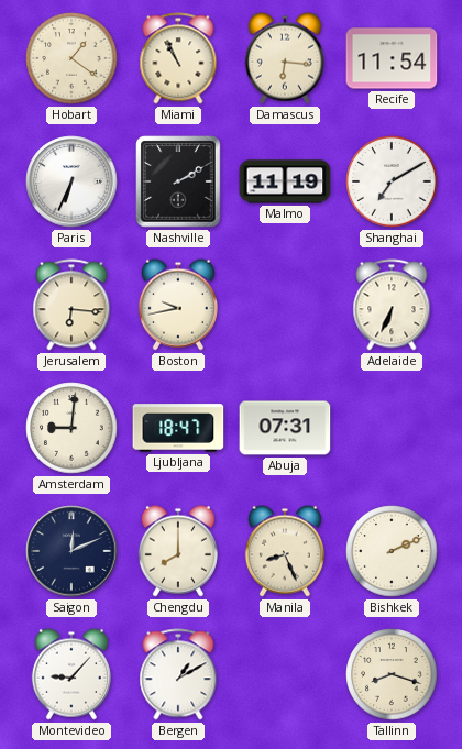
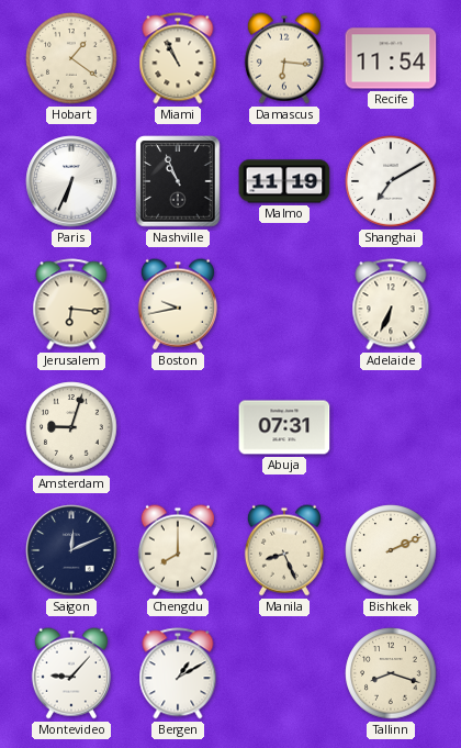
Nashville: 2:10 -> 10:56
Amsterdam: 9:01 -> 9:03
Ljubljana: 18:47 -> none
